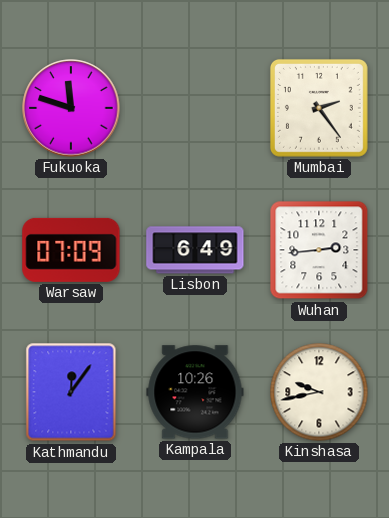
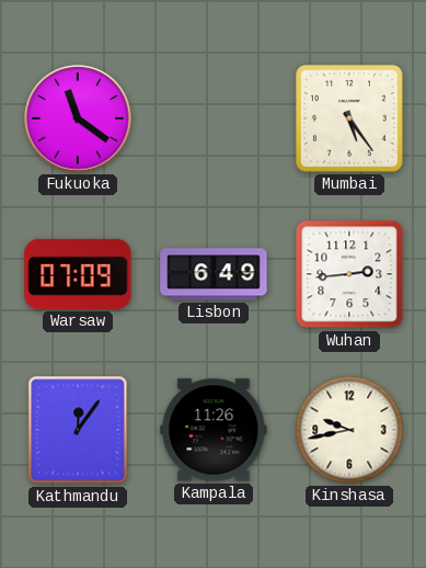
Fukuoka: 11:48 -> 11:21
Mumbai: 2:24 -> 5:24
Kampala: 10:26 -> 11:26
